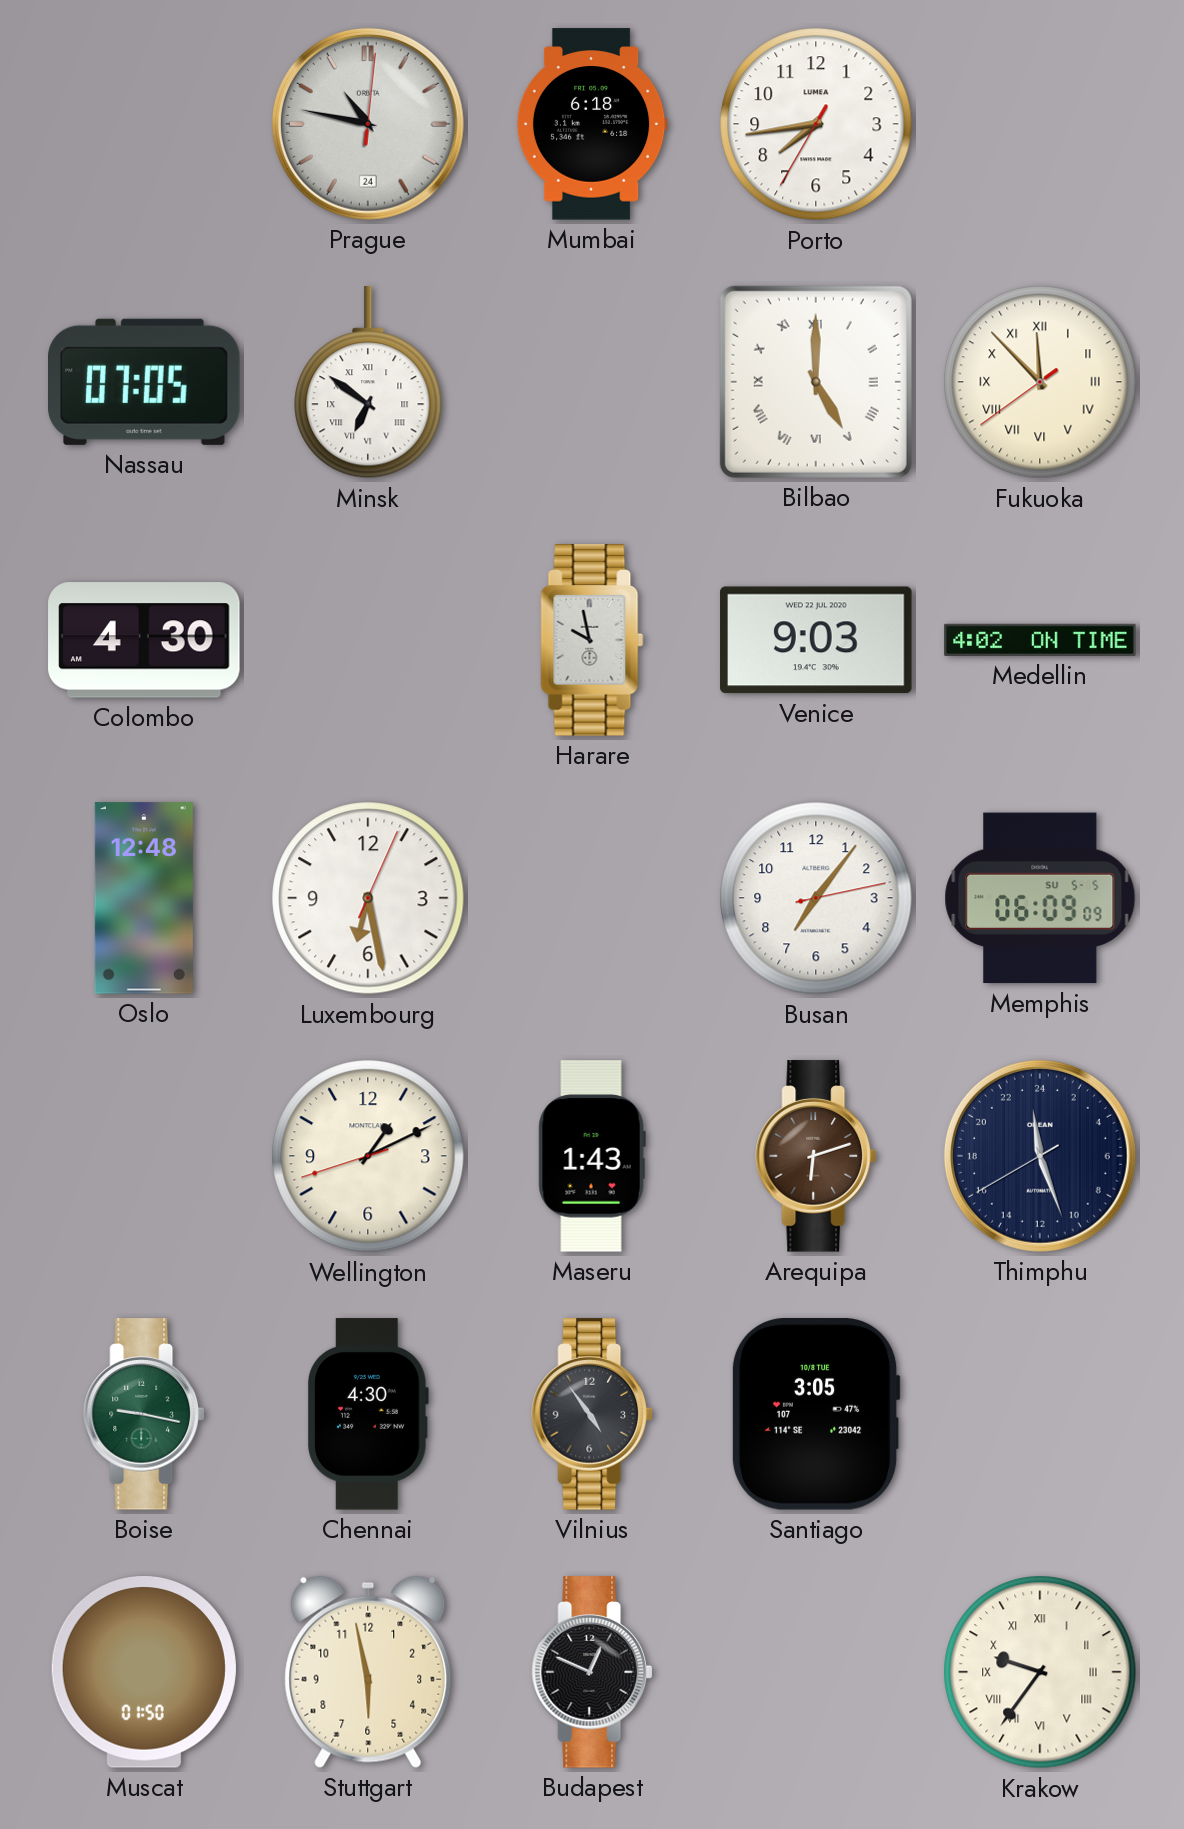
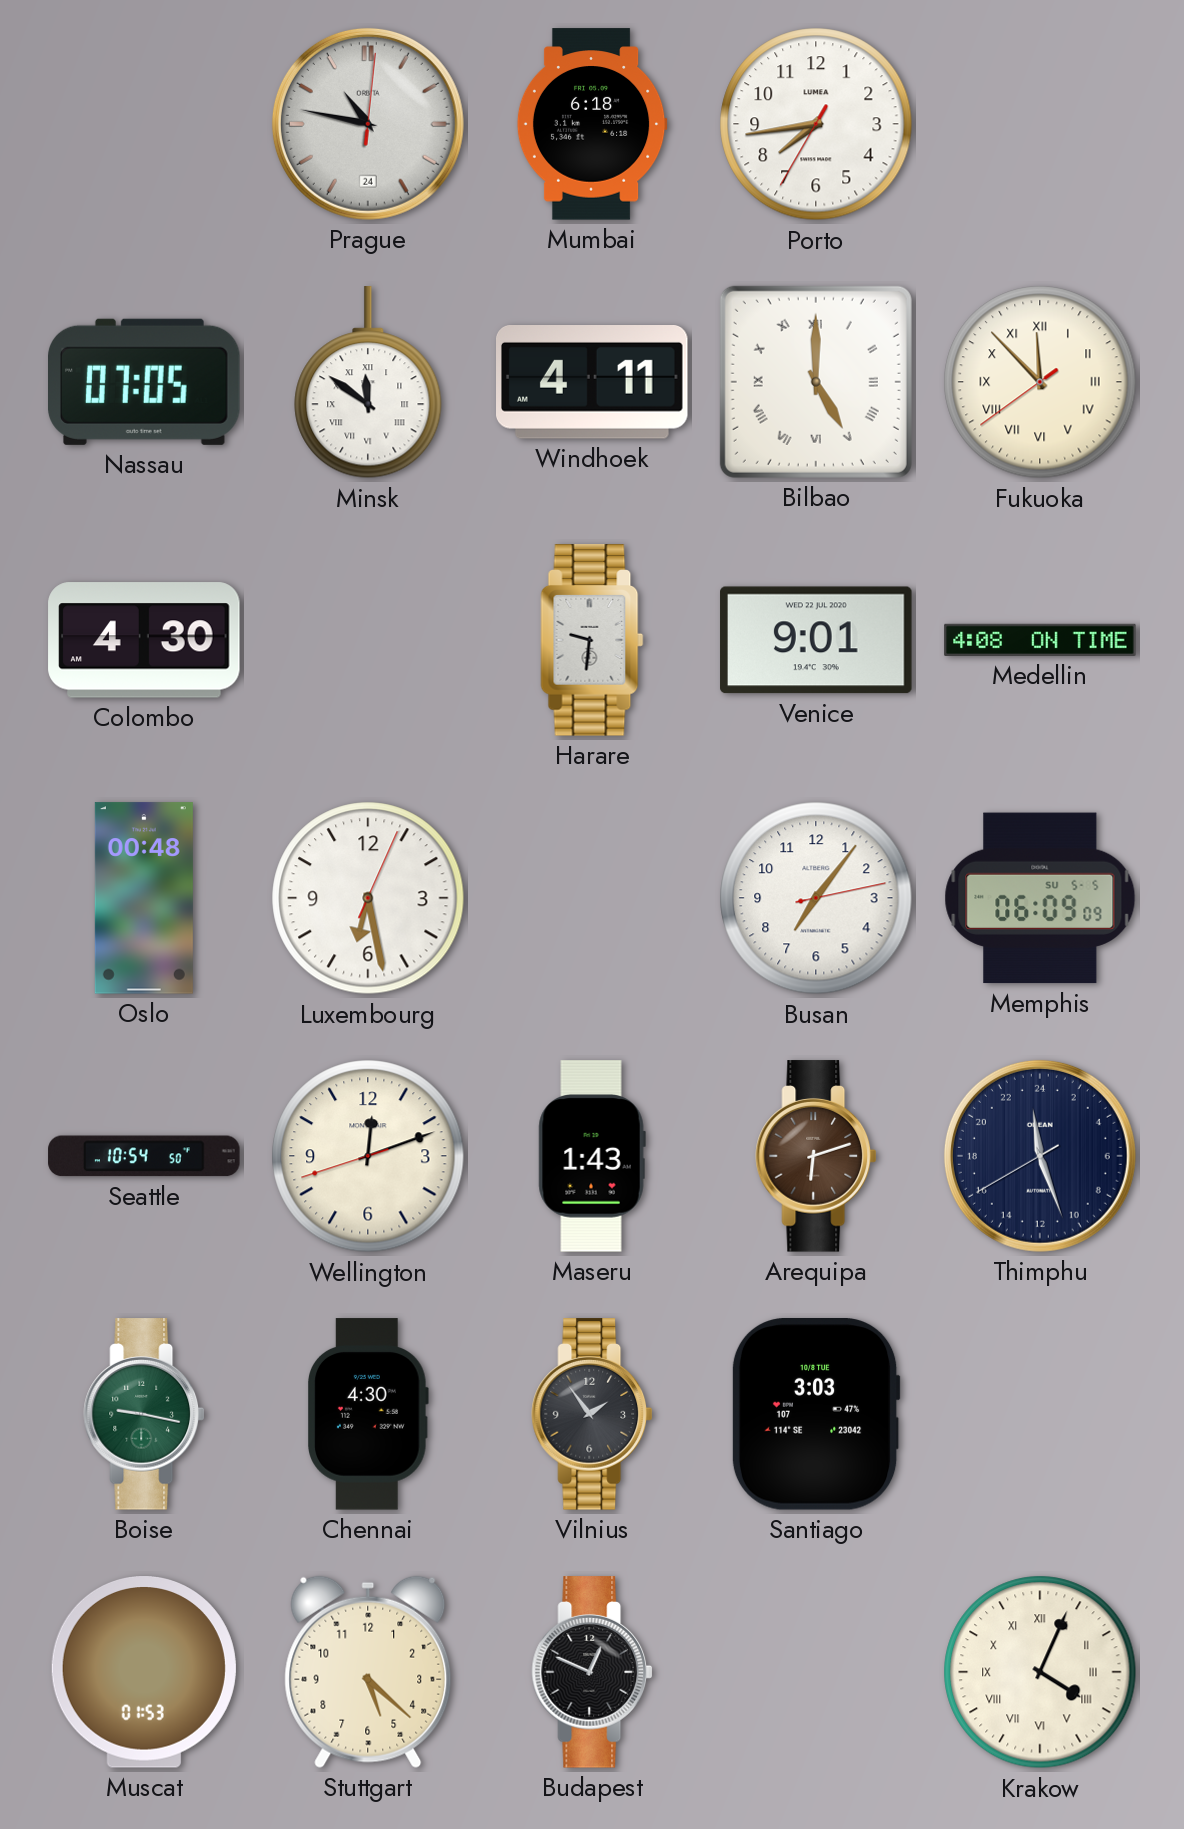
Minsk: 6:51 -> 11:51
Windhoek: none -> 4:11
Harare: 9:58 -> 9:31
Venice: 9:03 -> 9:01
Medellin: 4:02 -> 4:08
Oslo: 12:48 -> 00:48
Seattle: none -> 10:54
Wellington: 1:10 -> 12:11
Vilnius: 4:54 -> 1:54
Santiago: 3:05 -> 3:03
Muscat: 01:50 -> 01:53
Stuttgart: 5:58 -> 5:22
Krakow: 9:36 -> 4:04
